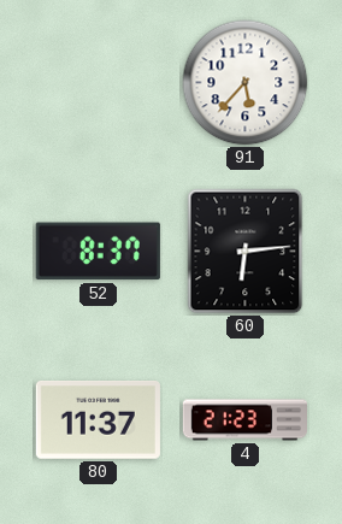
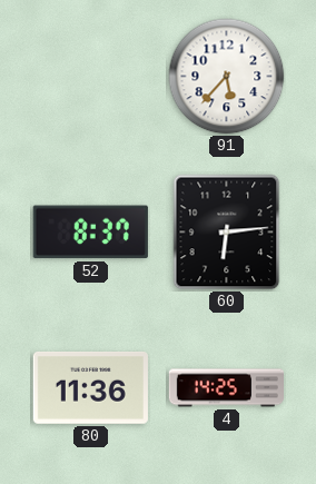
80: 11:37 -> 11:36
4: 21:23 -> 14:25
